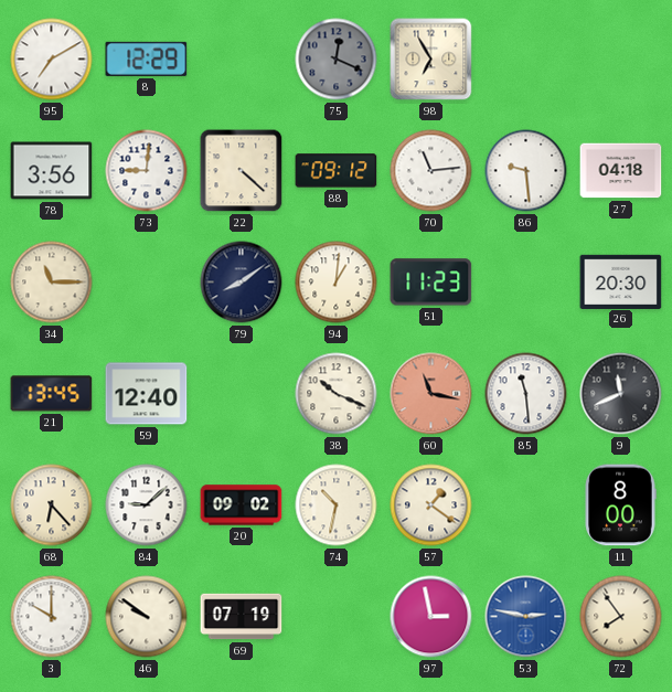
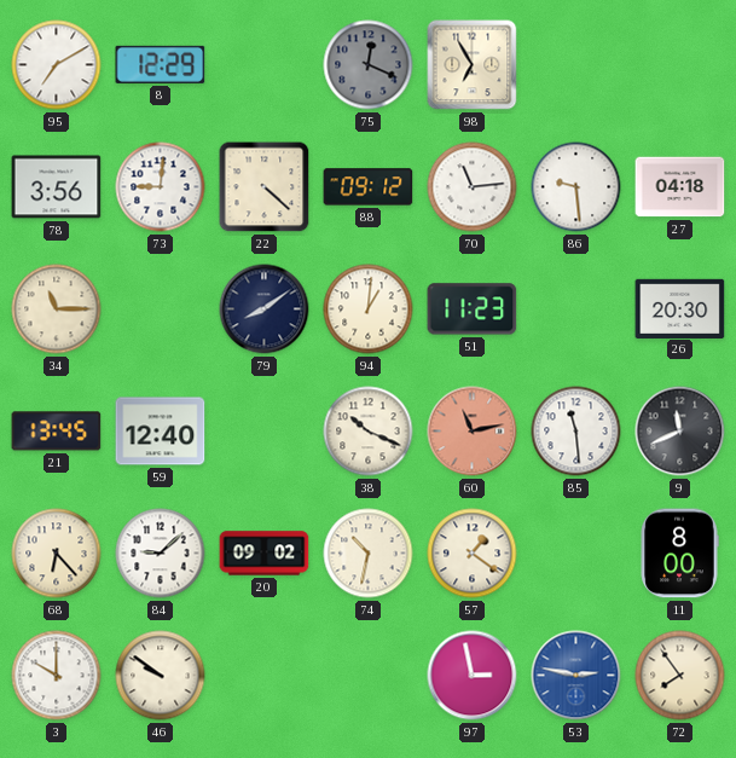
60: 11:17 -> 11:13
69: 07:19 -> none
